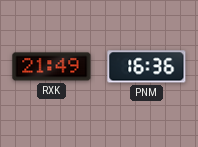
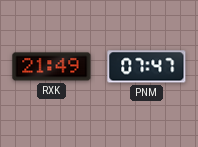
PNM: 16:36 -> 07:47
